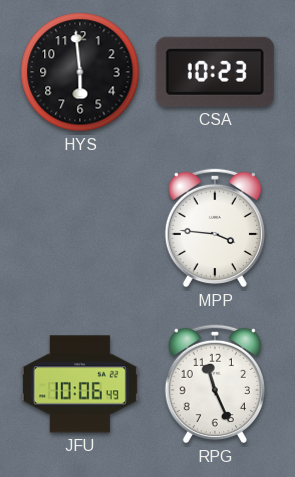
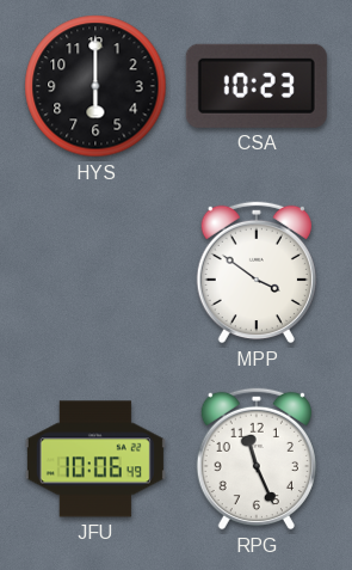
HYS: 5:59 -> 6:00
MPP: 3:46 -> 3:51
